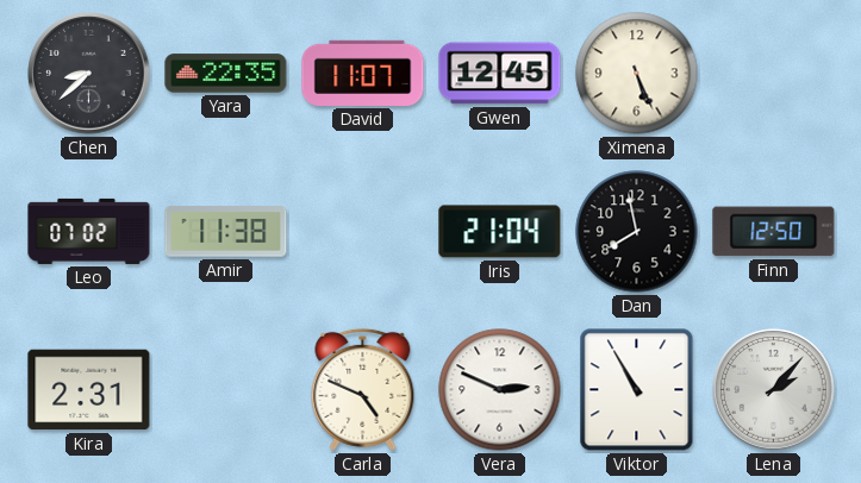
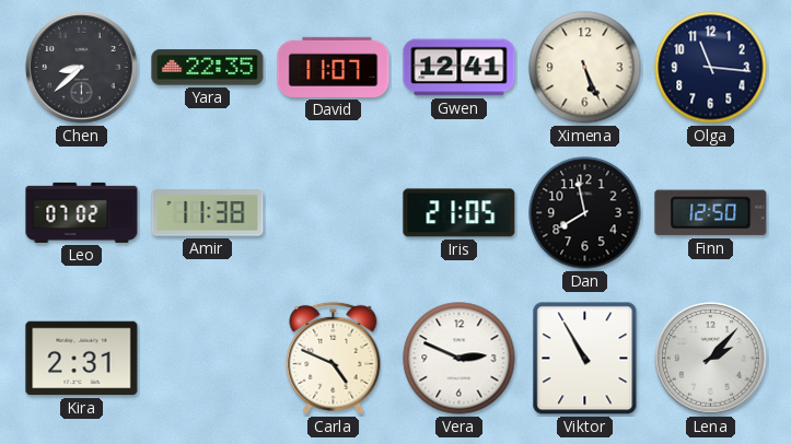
Gwen: 12:45 -> 12:41
Olga: none -> 11:16
Iris: 21:04 -> 21:05
